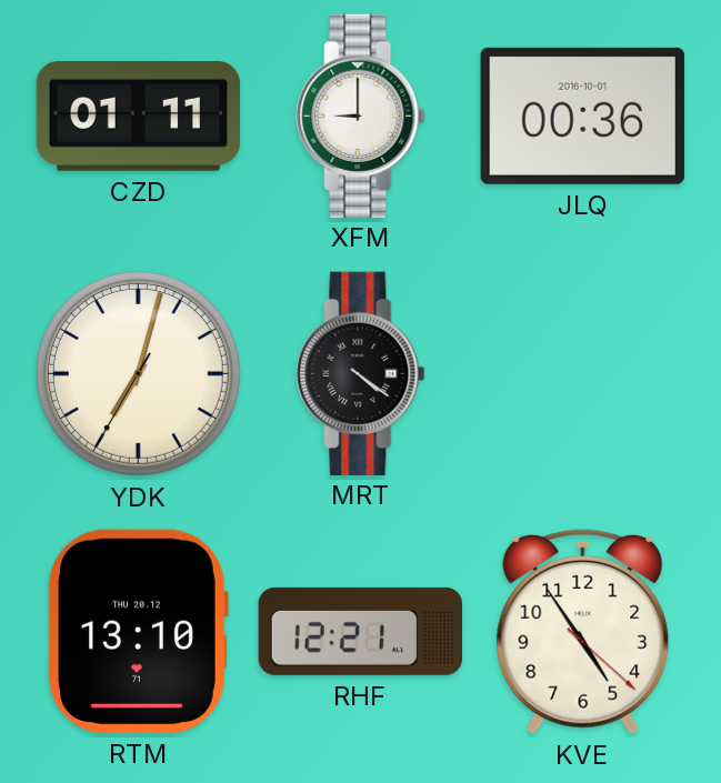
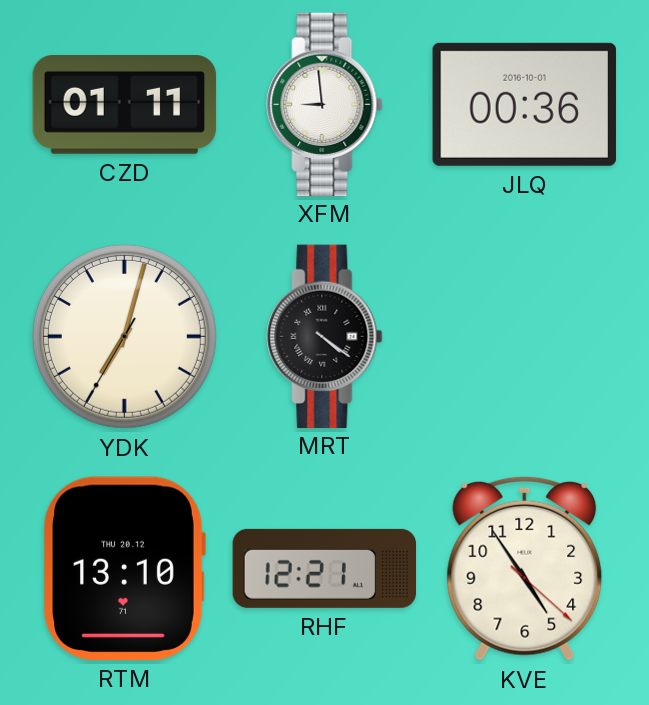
XFM: 9:00 -> 8:59
